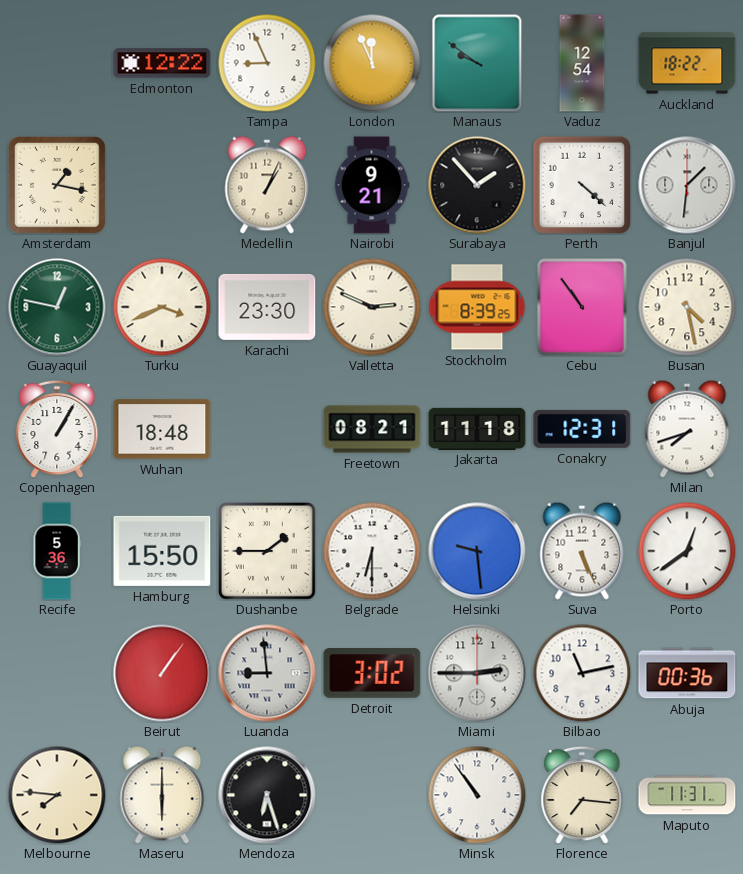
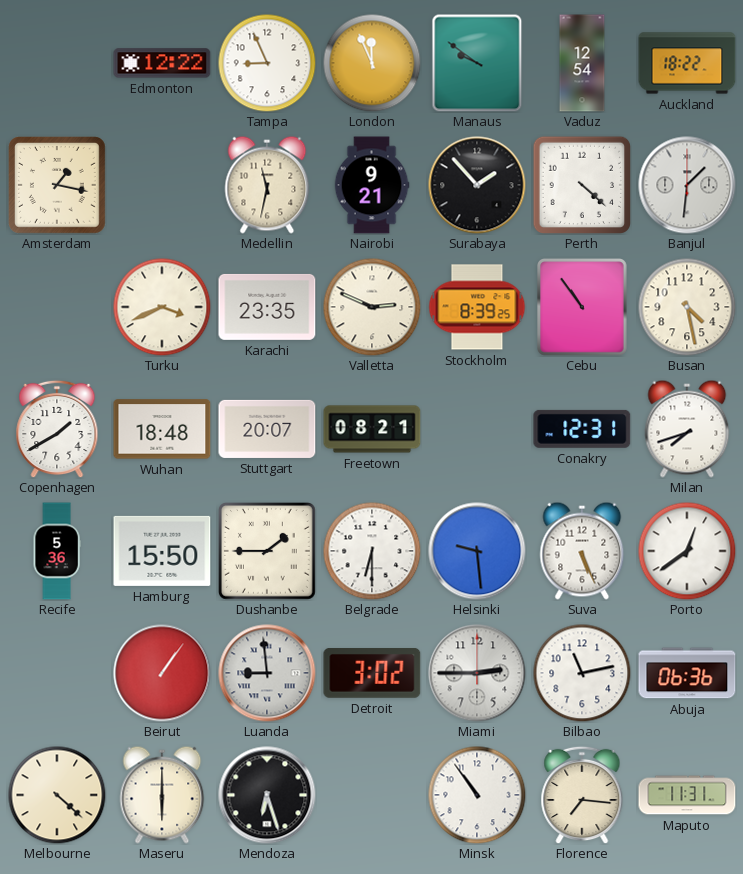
Medellin: 1:04 -> 11:32
Guayaquil: 12:47 -> none
Karachi: 23:30 -> 23:35
Copenhagen: 1:05 -> 1:40
Stuttgart: none -> 20:07
Jakarta: 11:18 -> none
Abuja: 00:36 -> 06:36
Melbourne: 7:46 -> 4:22
